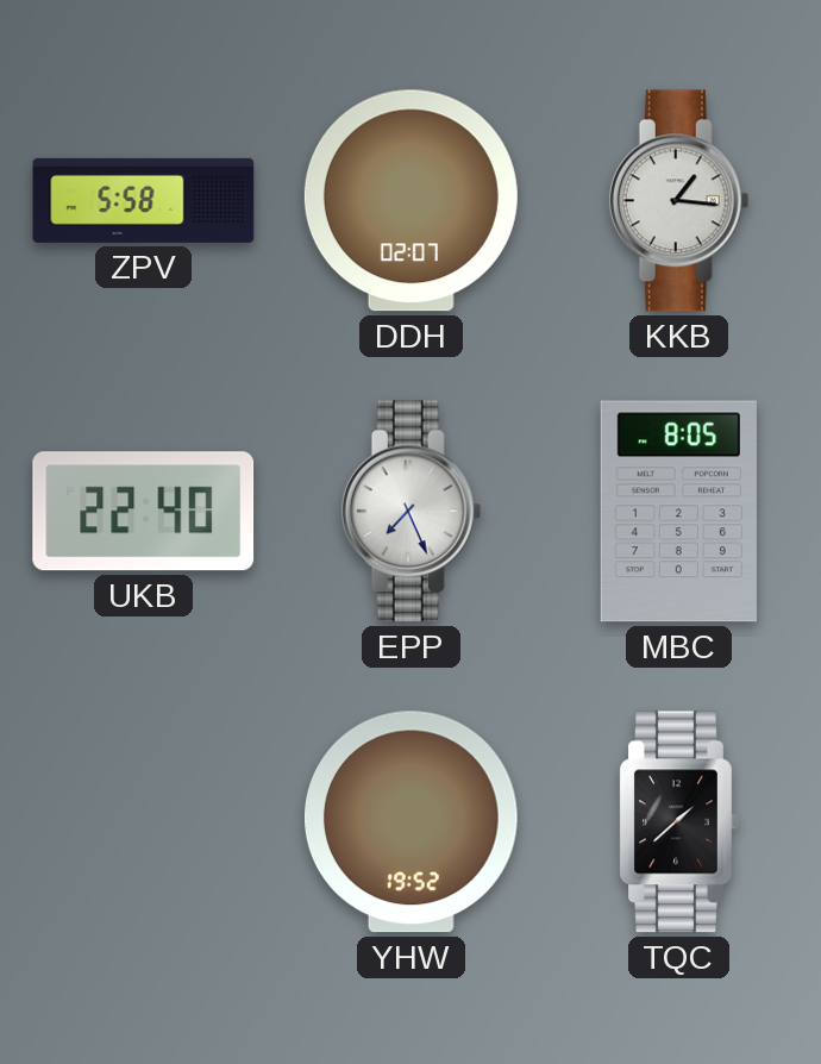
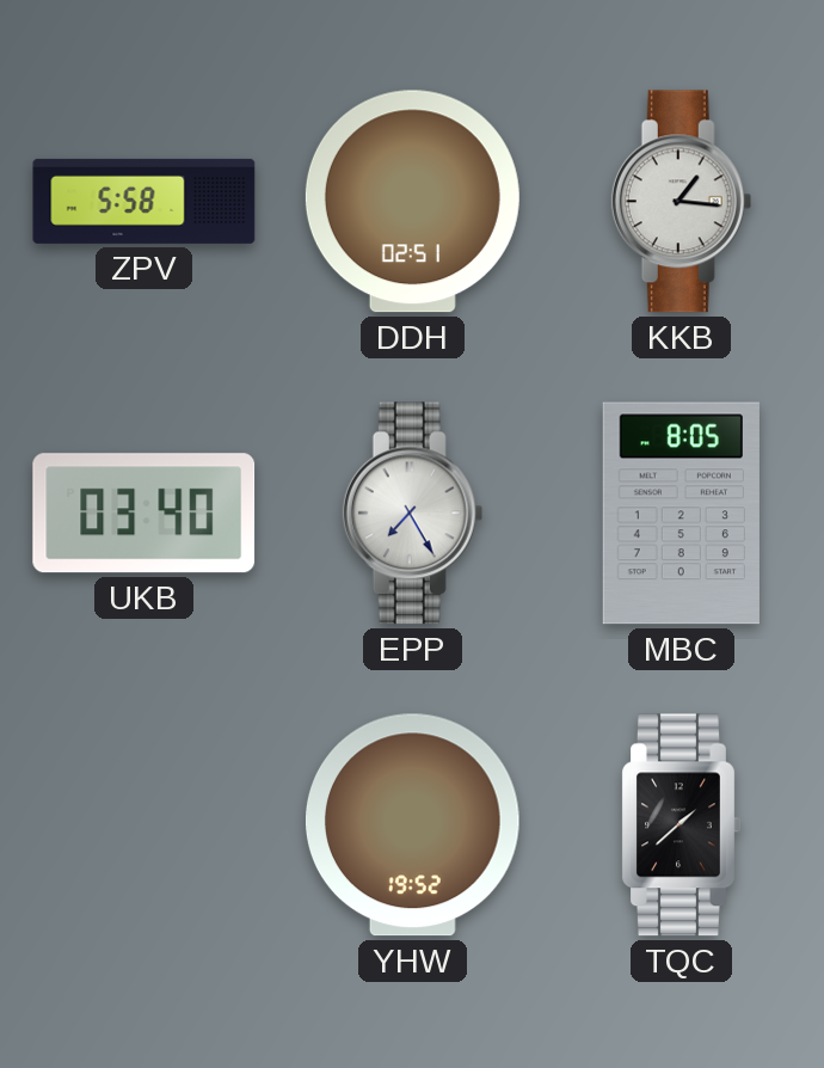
DDH: 02:07 -> 02:51
UKB: 22:40 -> 03:40
EPP: 7:26 -> 7:25
